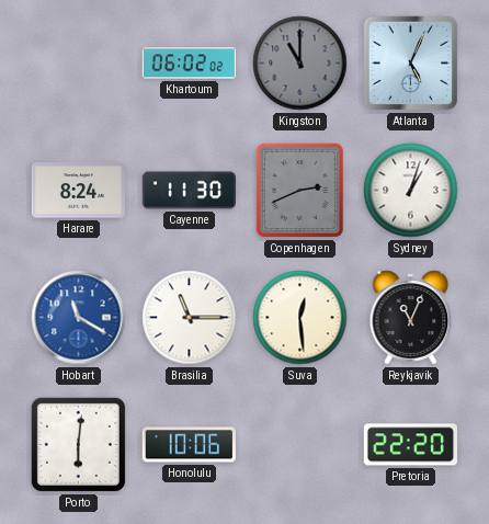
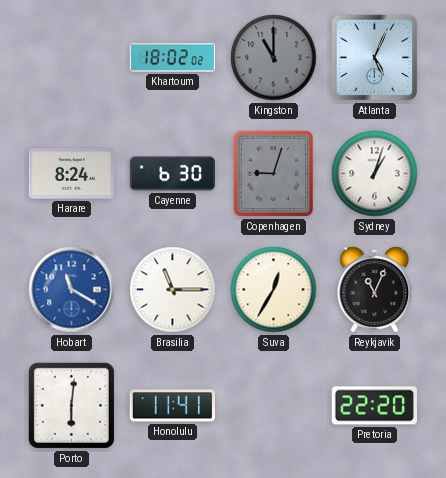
Khartoum: 06:02 -> 18:02
Cayenne: 11:30 -> 6:30
Copenhagen: 2:41 -> 9:03
Suva: 12:29 -> 12:35
Honolulu: 10:06 -> 11:41
